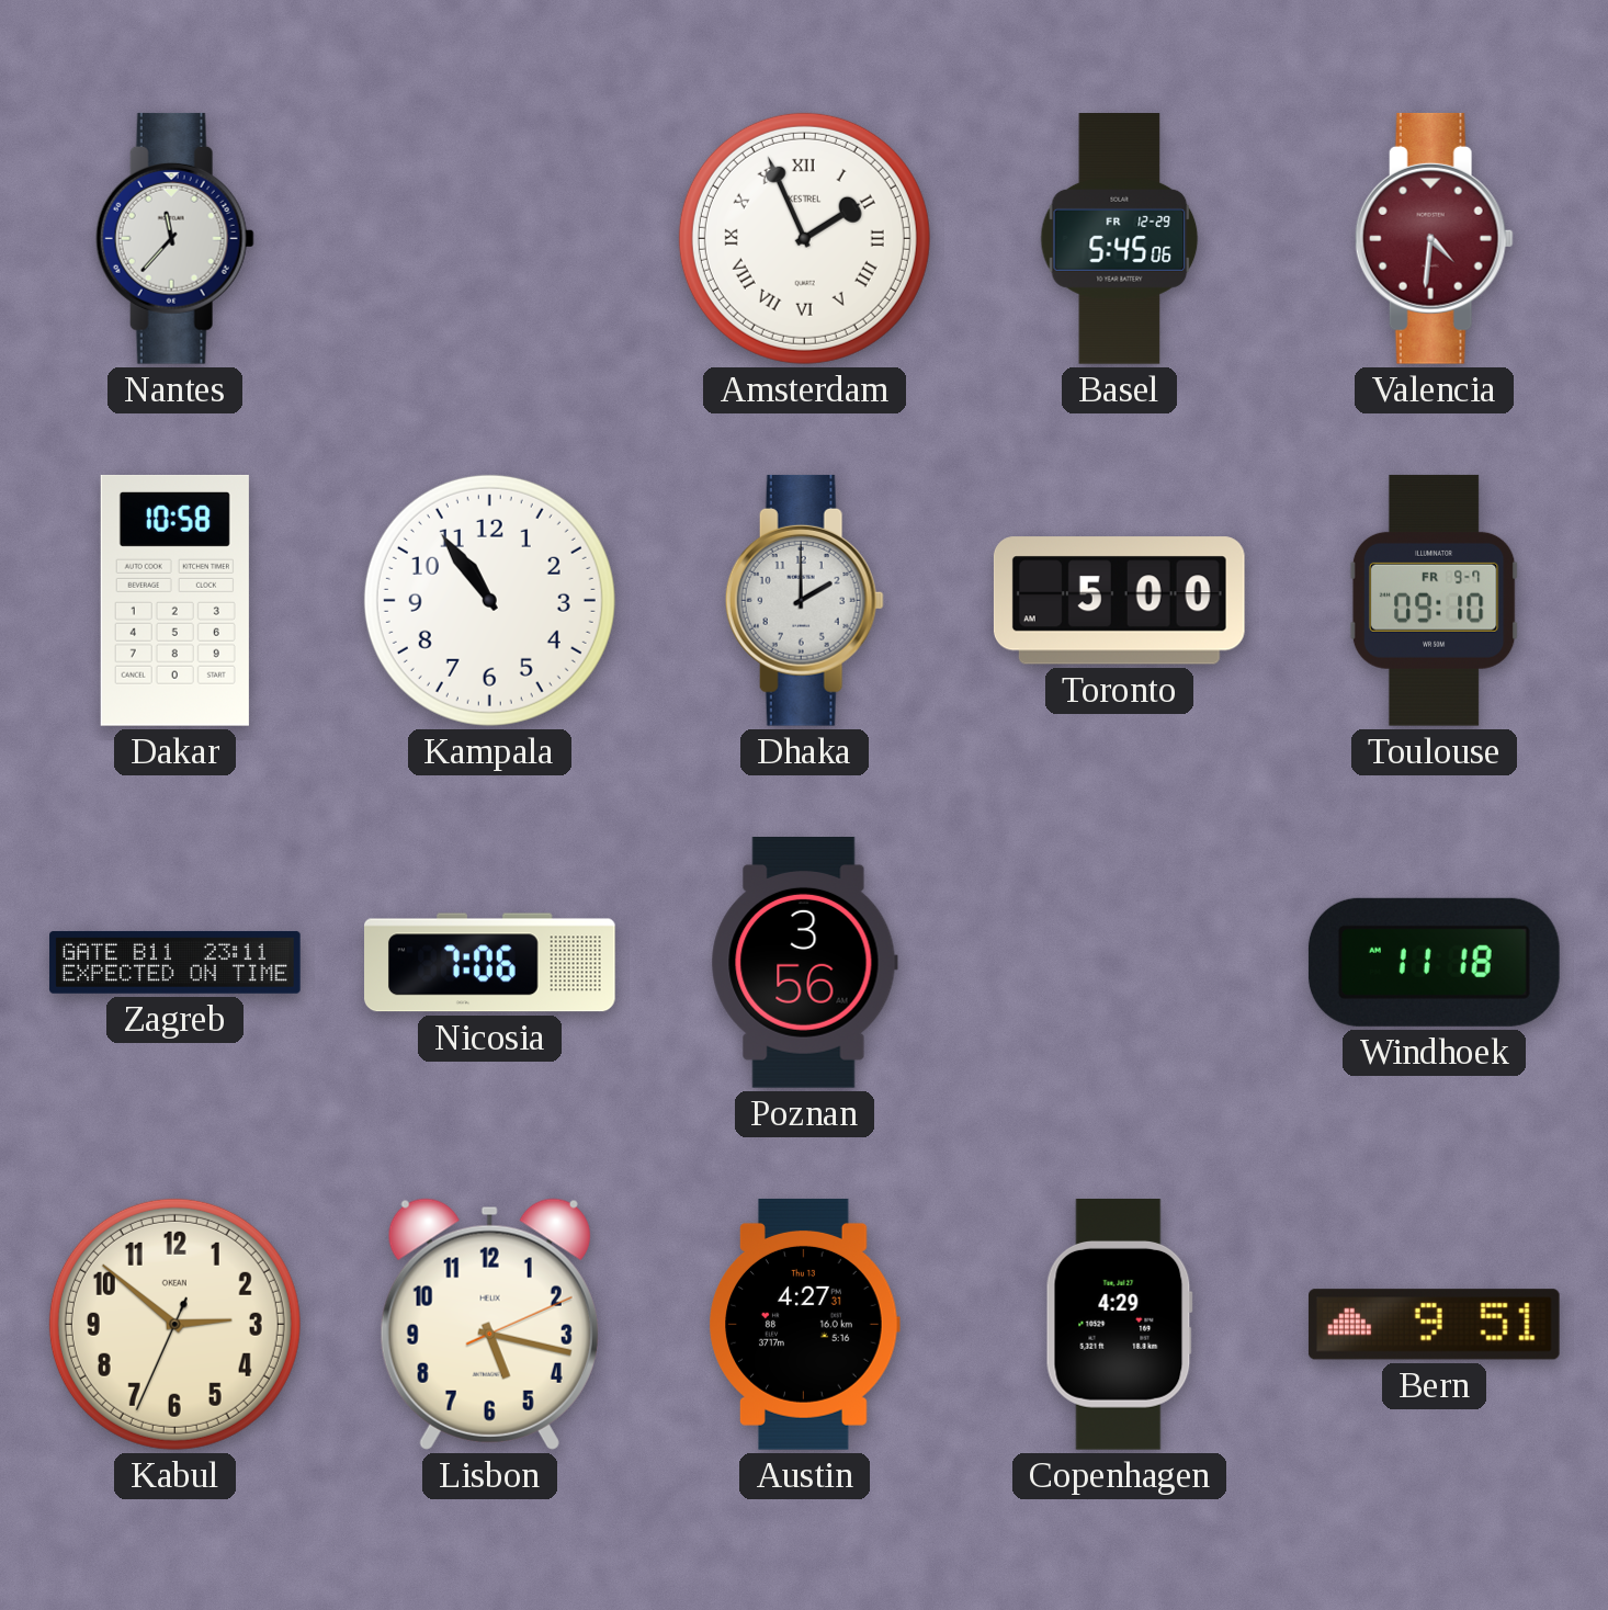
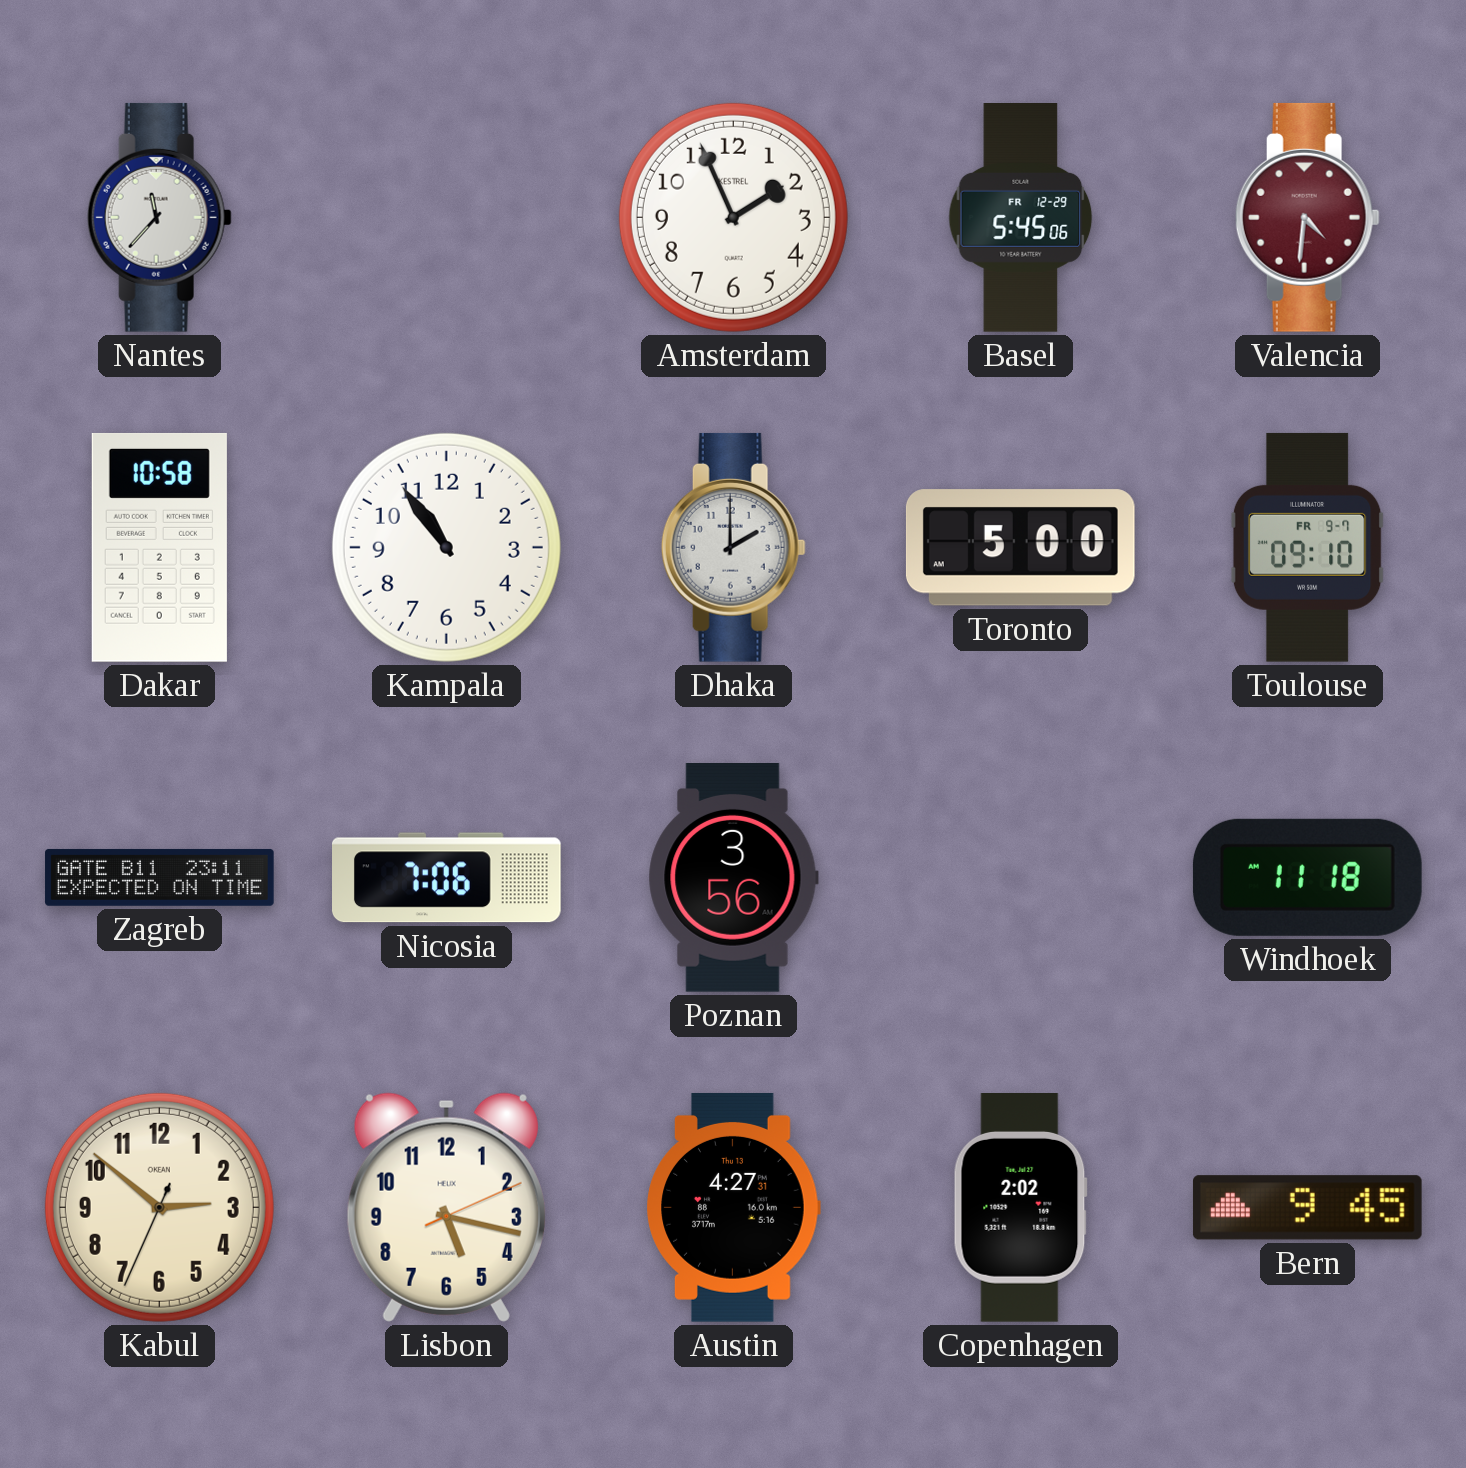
Amsterdam numerals: Roman -> Arabic
Copenhagen: 4:29 -> 2:02
Bern: 9:51 -> 9:45
